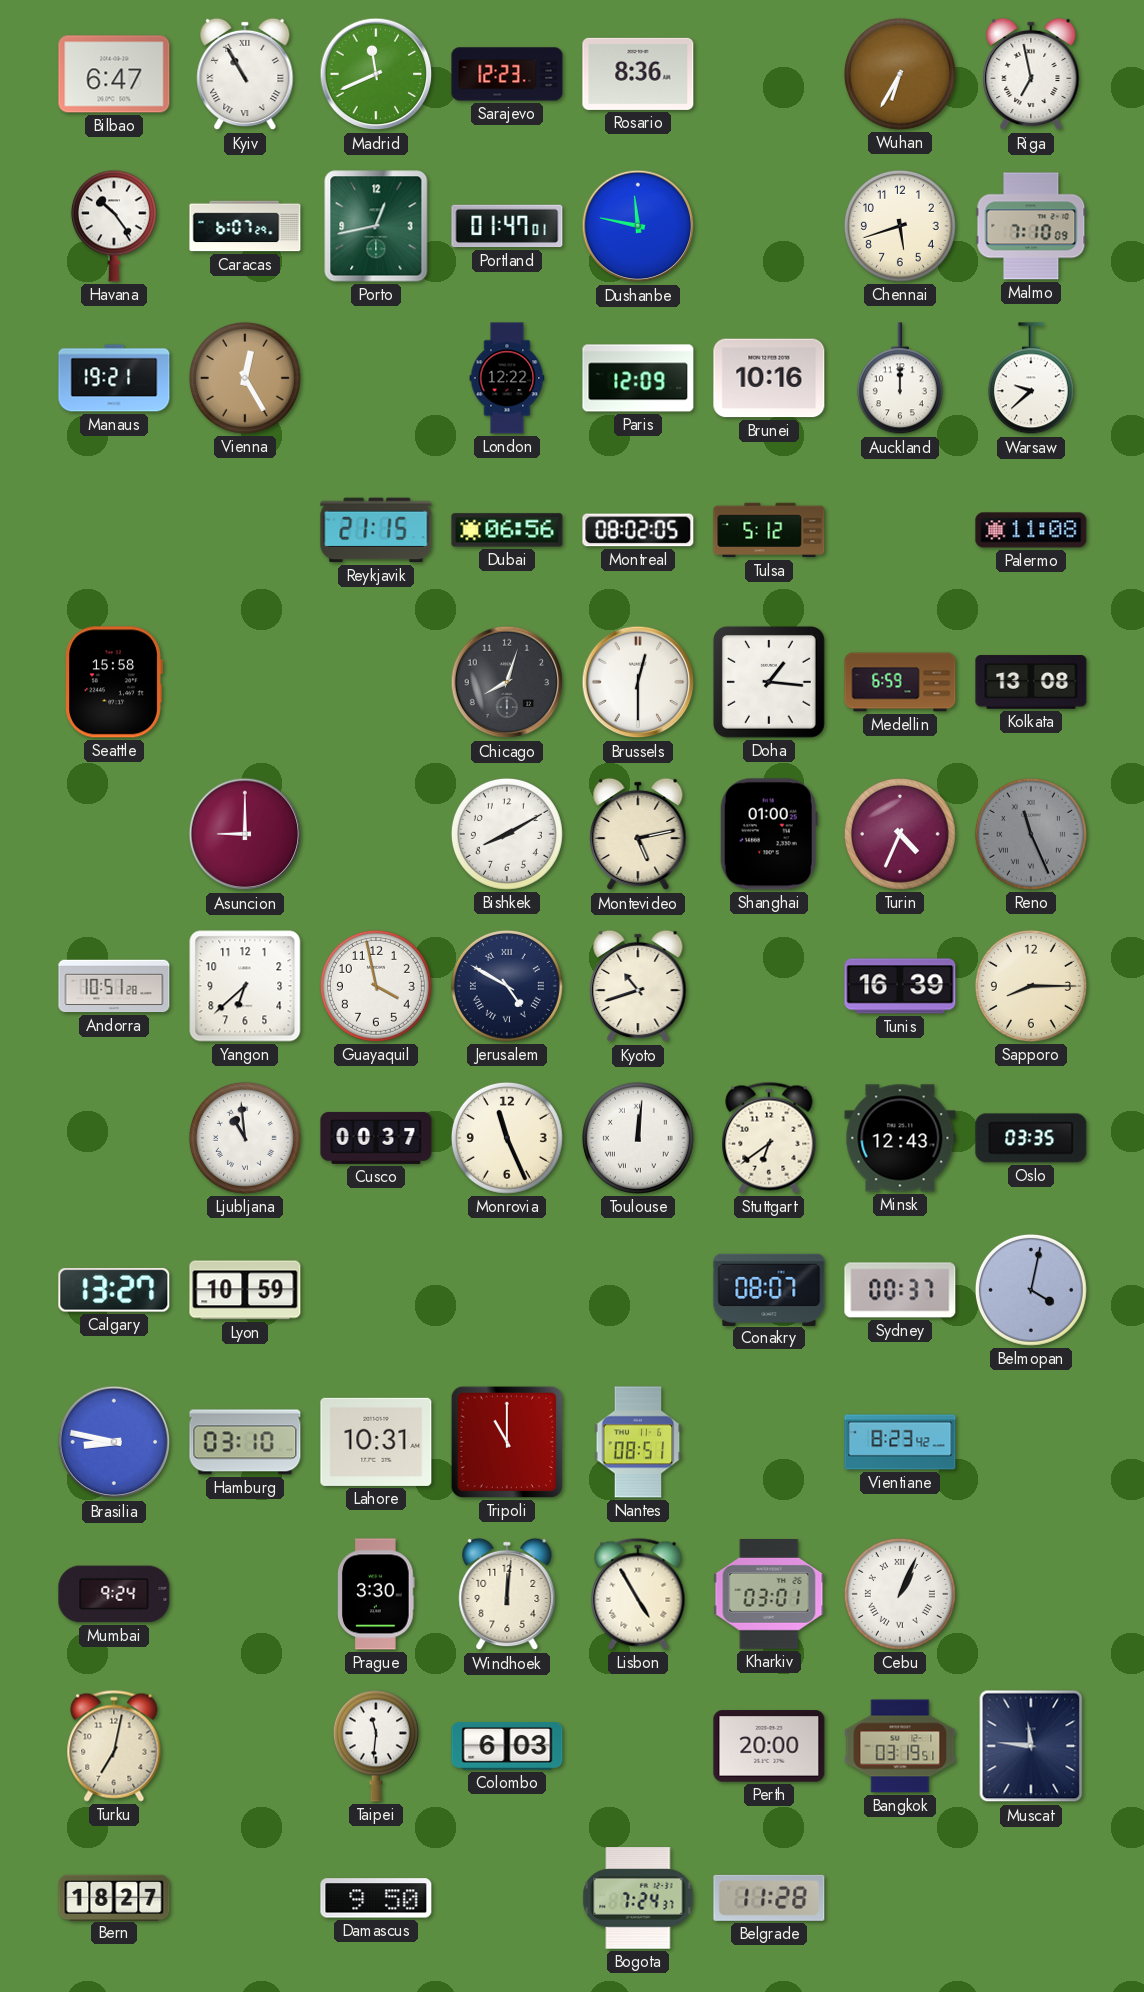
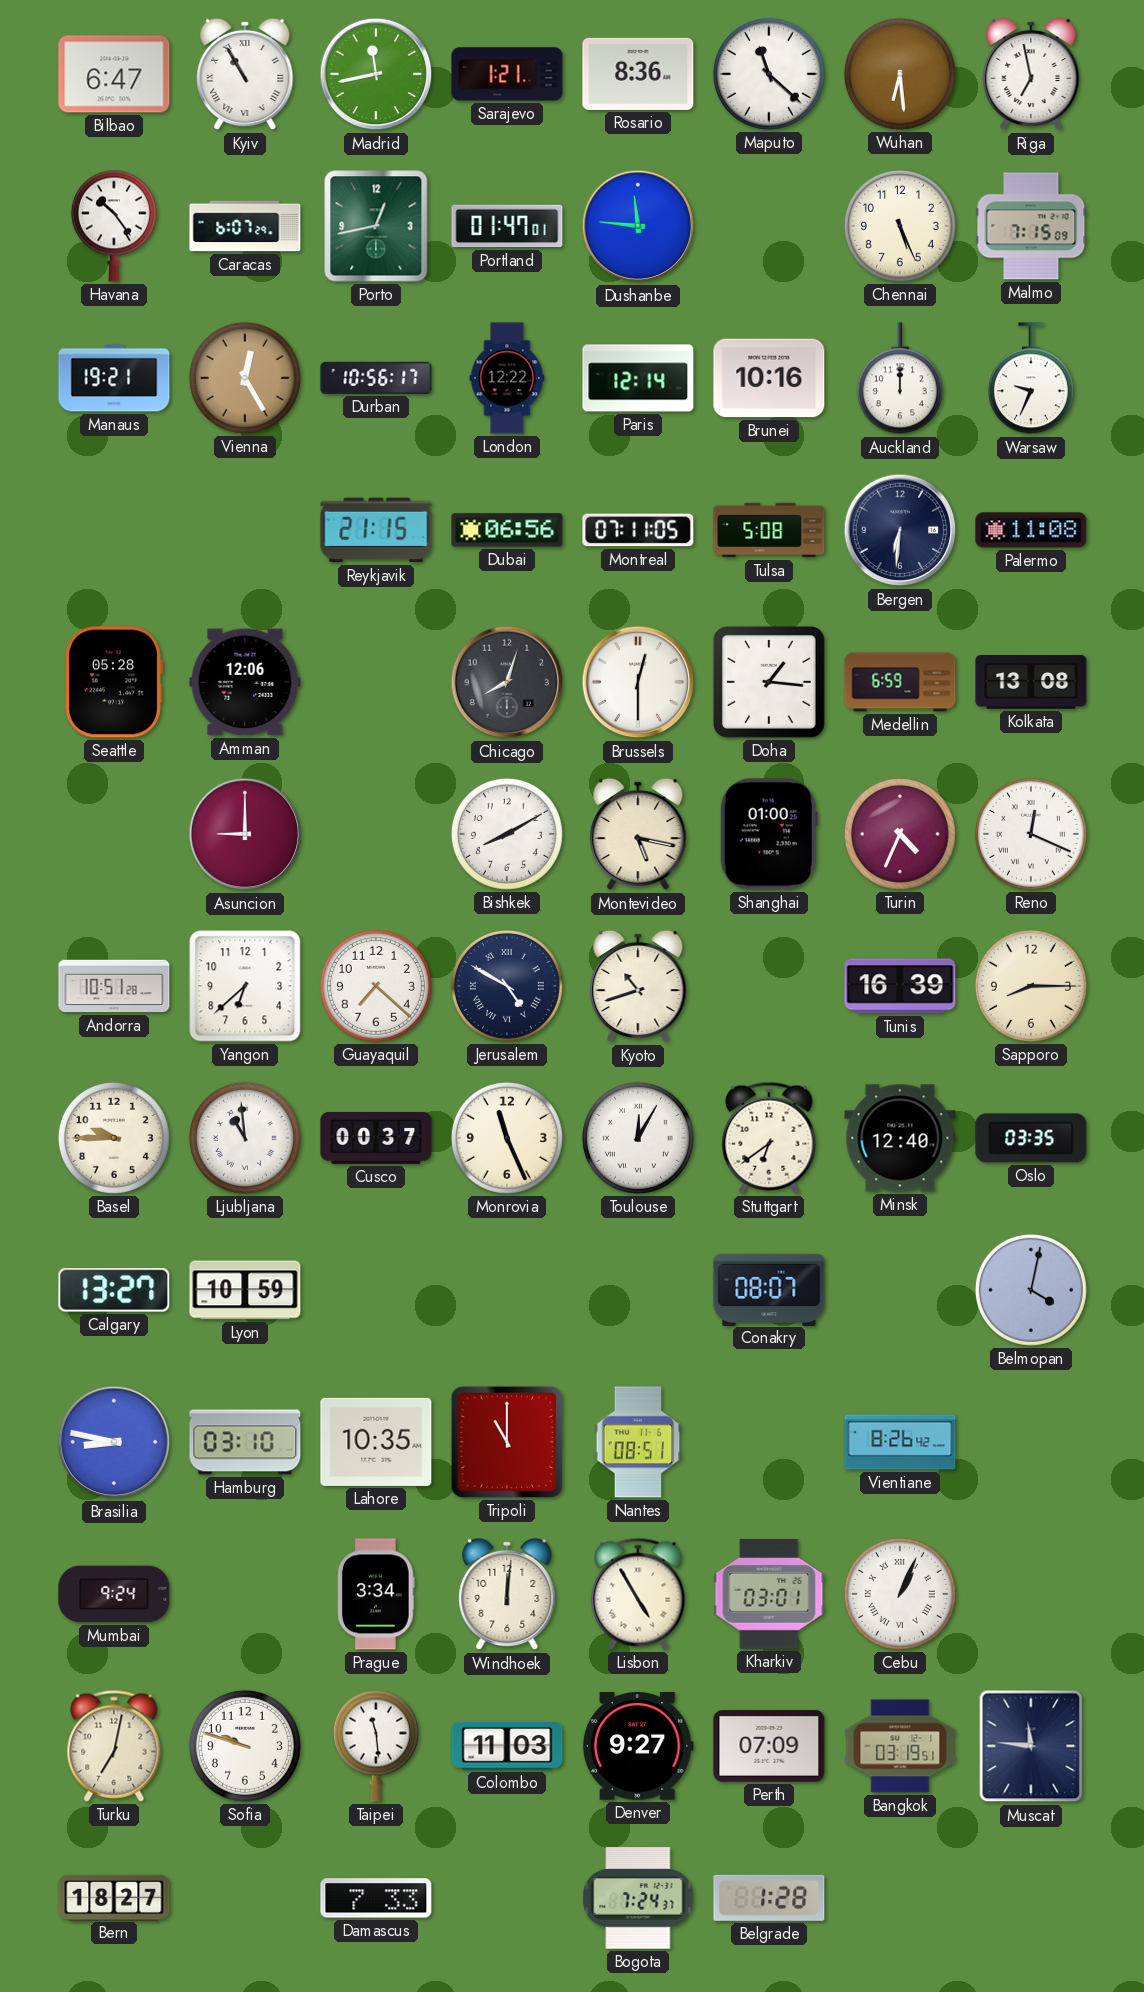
Madrid: 11:41 -> 11:43
Sarajevo: 12:23 -> 1:21
Maputo: none -> 11:22
Wuhan: 6:35 -> 6:29
Dushanbe: 11:47 -> 11:46
Chennai: 5:42 -> 5:26
Malmo: 7:10 -> 7:15
Durban: none -> 10:56
Paris: 12:09 -> 12:14
Warsaw: 9:38 -> 9:34
Montreal: 08:02 -> 07:11
Tulsa: 5:12 -> 5:08
Bergen: none -> 6:31
Seattle: 15:58 -> 05:28
Amman: none -> 12:06
Montevideo: 5:13 -> 5:17
Reno: 11:26 -> 12:19
Reno dial: grey -> white
Guayaquil: 3:58 -> 7:22
Basel: none -> 9:45
Toulouse: 12:01 -> 12:05
Minsk: 12:43 -> 12:40
Sydney: 00:37 -> none
Lahore: 10:31 -> 10:35
Vientiane: 8:23 -> 8:26
Prague: 3:30 -> 3:34
Sofia: none -> 9:48
Taipei: 11:31 -> 11:29
Colombo: 6:03 -> 11:03
Denver: none -> 9:27
Perth: 20:00 -> 07:09
Damascus: 9:50 -> 7:33
Belgrade: 11:28 -> 1:28
